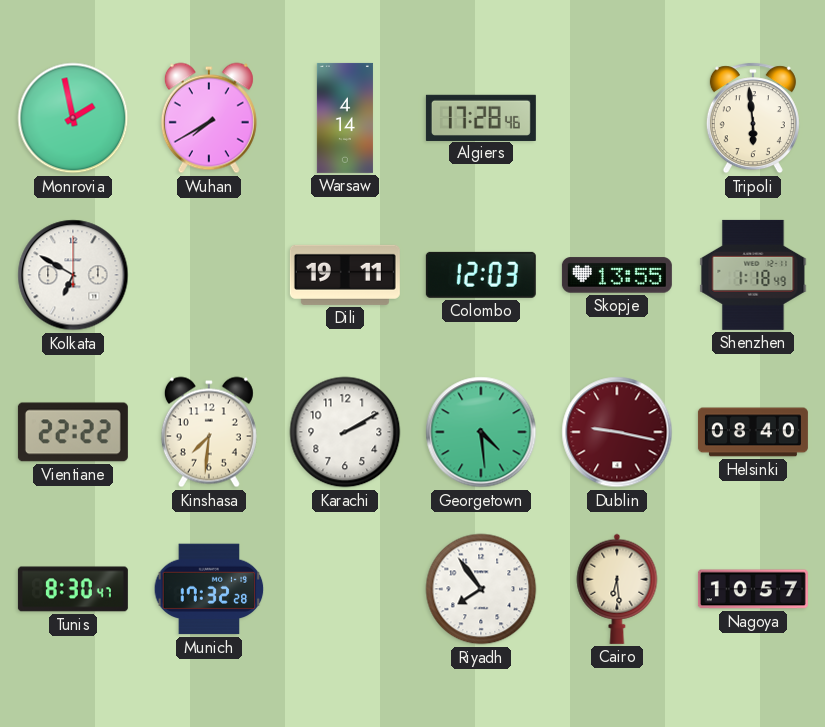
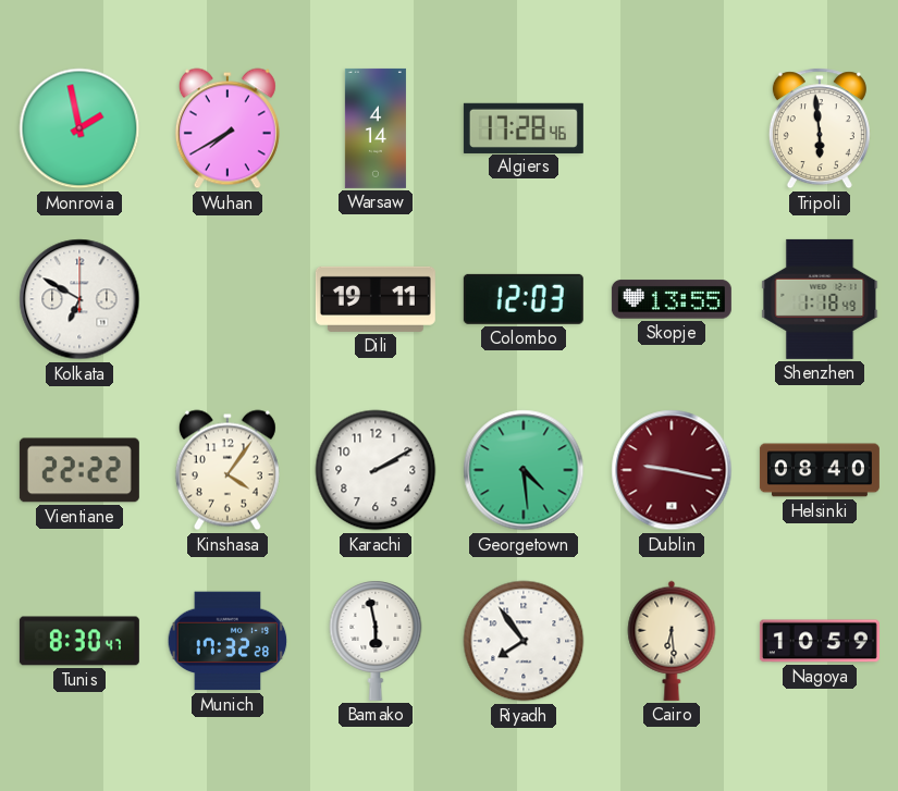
Kinshasa: 7:31 -> 4:06
Bamako: none -> 5:58
Nagoya: 10:57 -> 10:59
